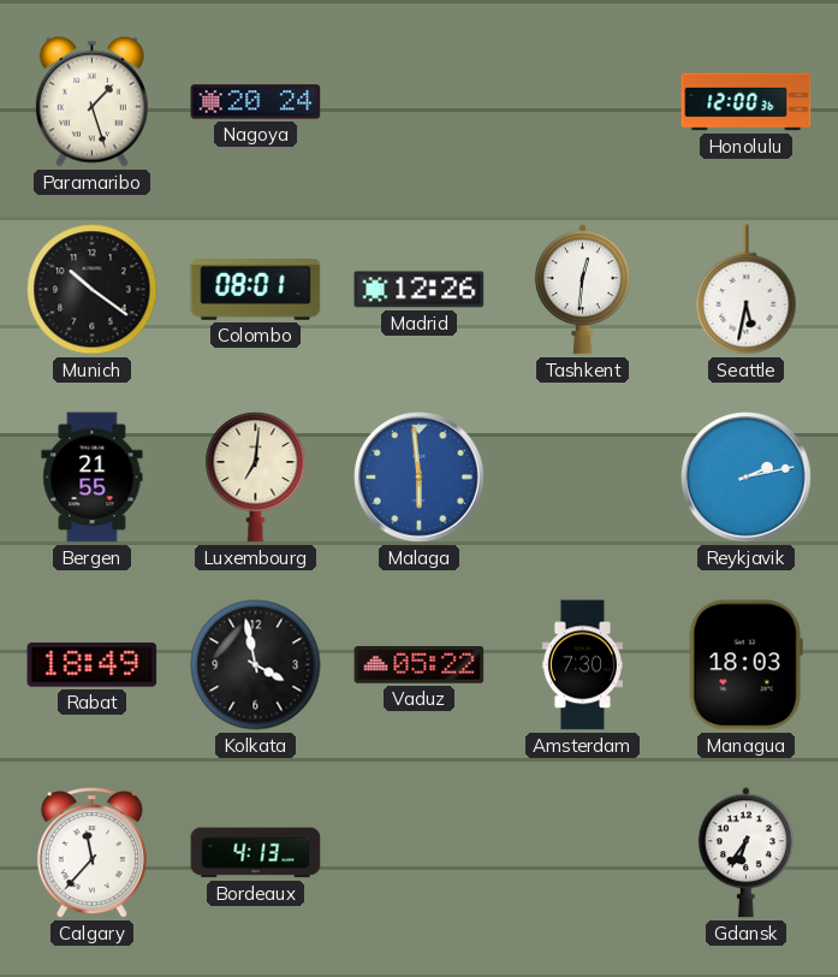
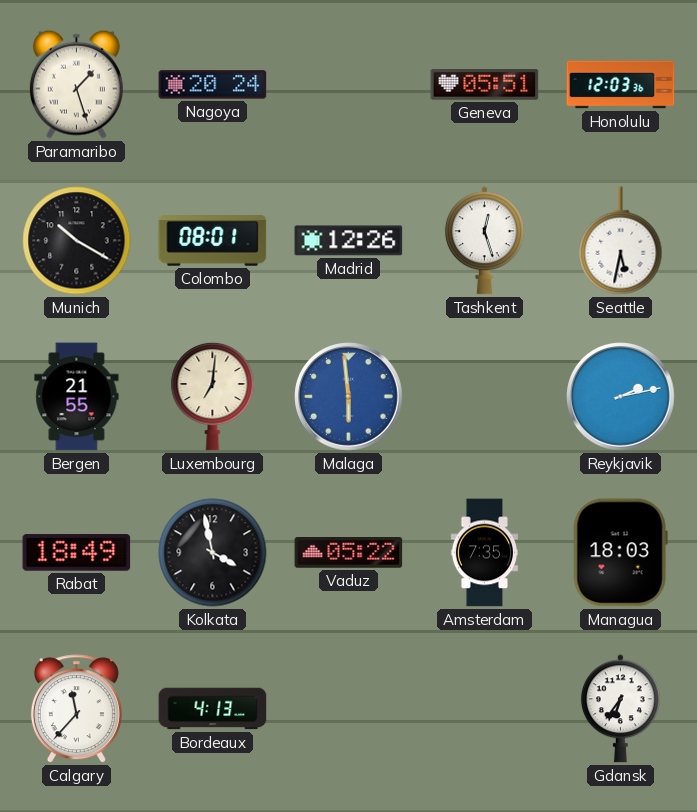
Geneva: none -> 05:51
Honolulu: 12:00 -> 12:03
Munich: 10:21 -> 10:20
Tashkent: 12:31 -> 12:27
Amsterdam: 7:30 -> 7:35
